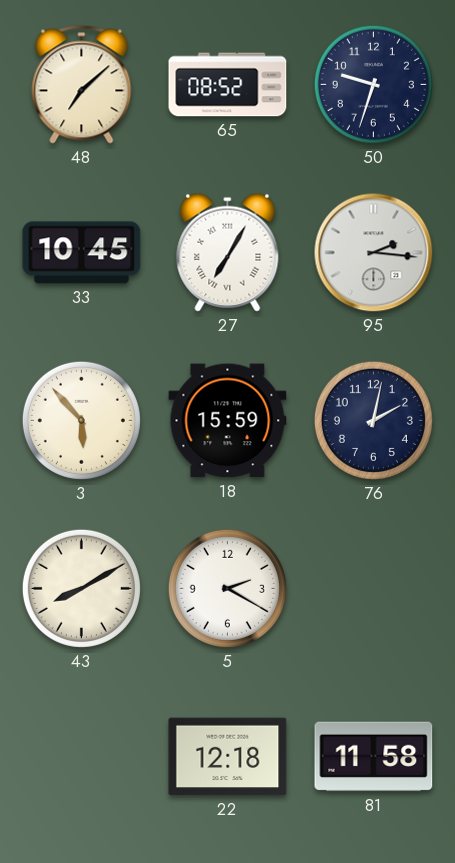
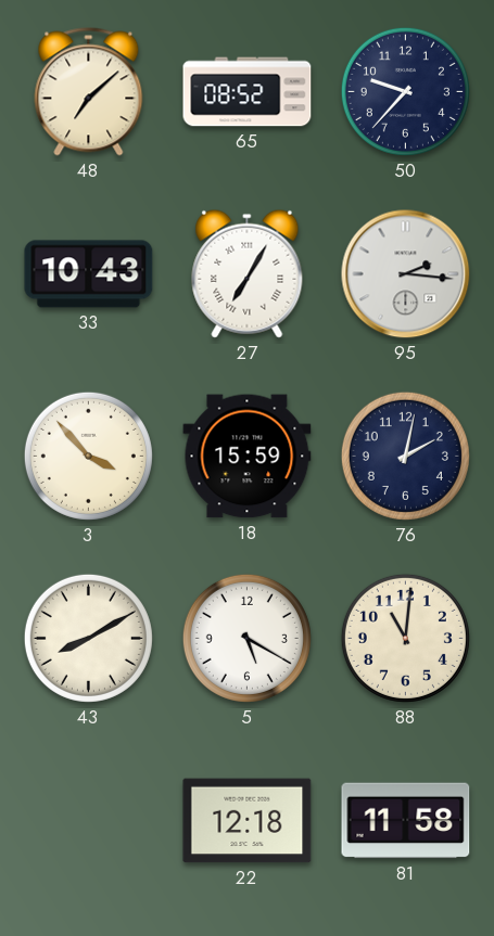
50: 9:33 -> 9:37
33: 10:45 -> 10:43
3: 5:53 -> 3:53
5: 2:20 -> 5:20
88: none -> 11:01
